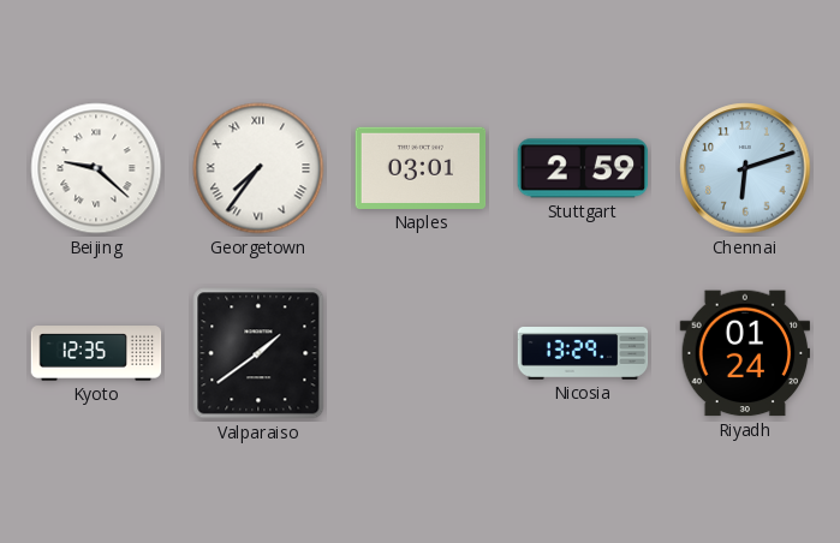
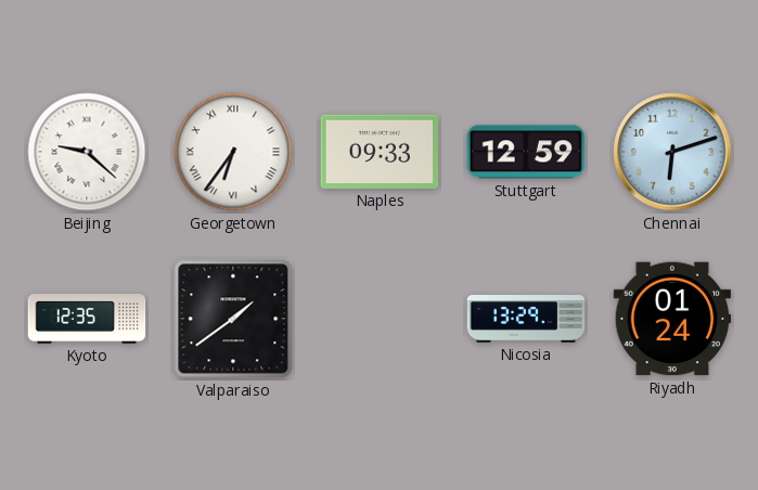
Georgetown: 7:36 -> 6:36
Naples: 03:01 -> 09:33
Stuttgart: 2:59 -> 12:59
